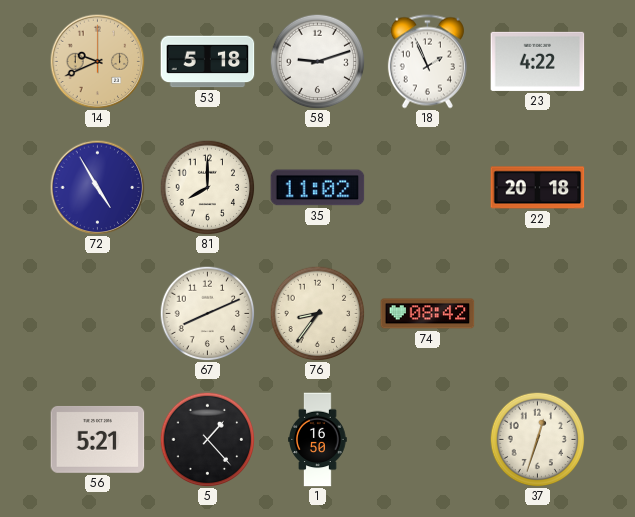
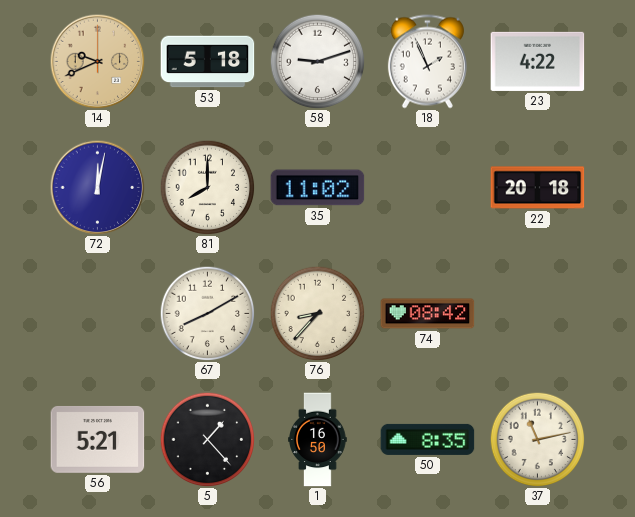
72: 4:55 -> 12:02
67: 8:11 -> 8:10
76: 8:36 -> 8:37
50: none -> 8:35
37: 12:33 -> 11:13
